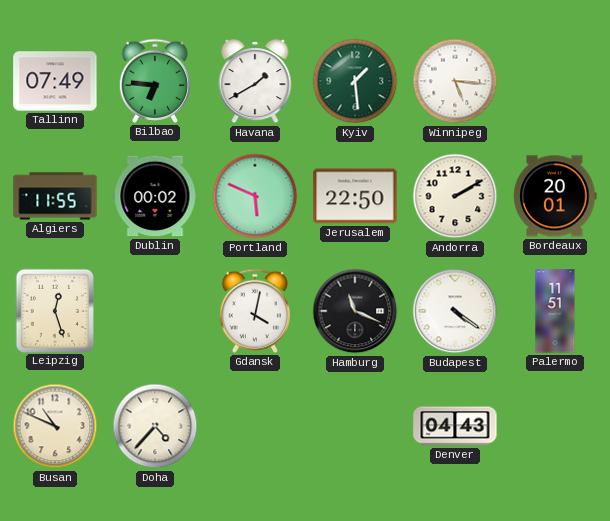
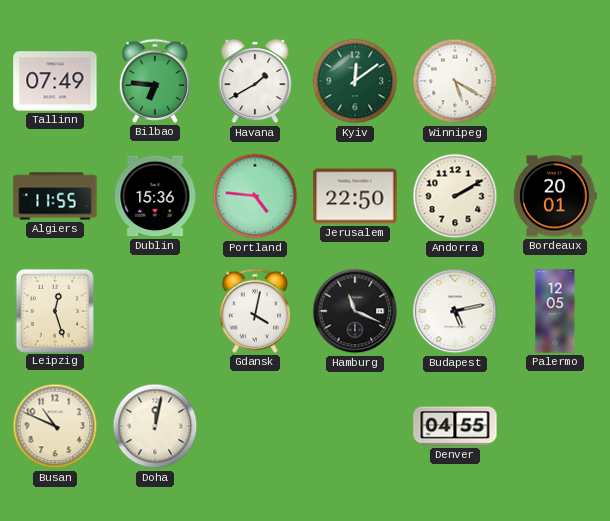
Kyiv: 1:29 -> 12:09
Winnipeg: 5:16 -> 5:20
Dublin: 00:02 -> 15:36
Portland: 5:49 -> 4:46
Budapest: 4:21 -> 5:13
Palermo: 11:51 -> 12:05
Doha: 4:37 -> 12:02
Denver: 04:43 -> 04:55
